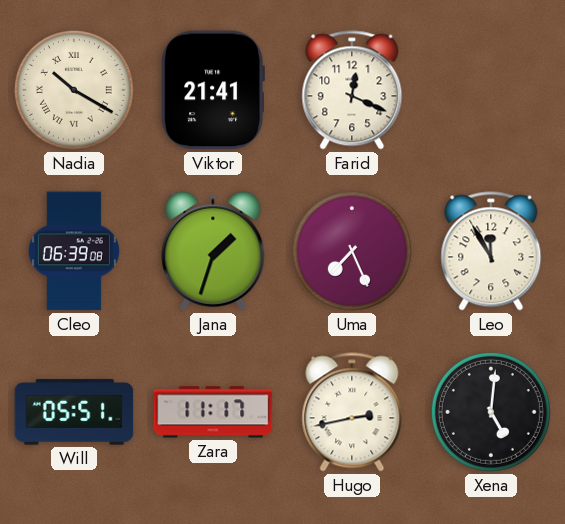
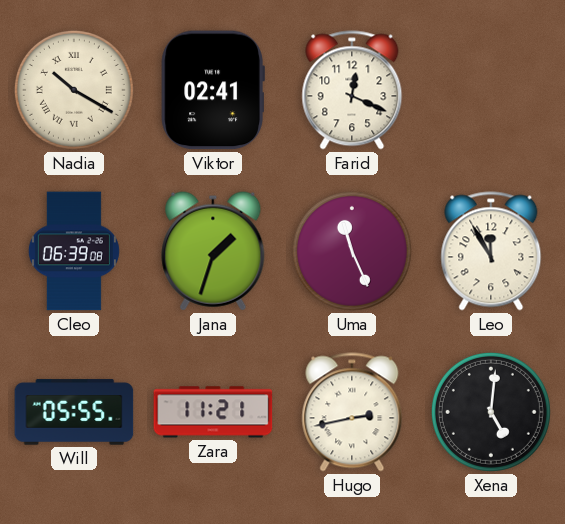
Viktor: 21:41 -> 02:41
Uma: 7:26 -> 11:26
Will: 05:51 -> 05:55
Zara: 11:17 -> 11:21
